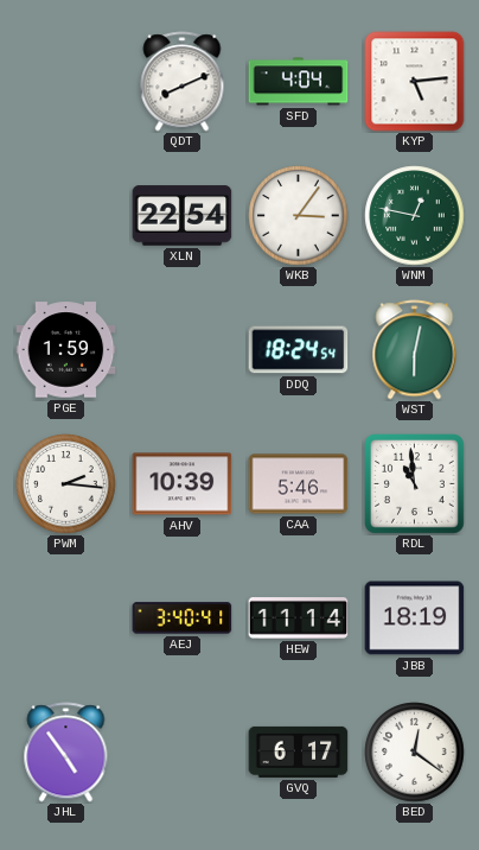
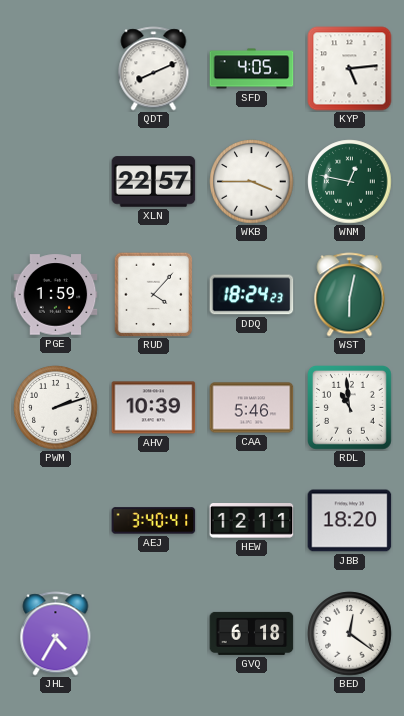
SFD: 4:04 -> 4:05
XLN: 22:54 -> 22:57
WKB: 3:06 -> 3:45
RUD: none -> 4:07
DDQ: 18:24:54 -> 18:24:23
PWM: 2:16 -> 2:12
HEW: 11:14 -> 12:11
JBB: 18:19 -> 18:20
JHL: 4:54 -> 4:35
GVQ: 6:17 -> 6:18
